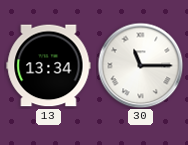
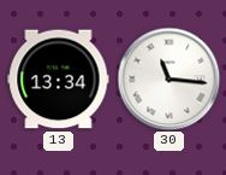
30: 11:15 -> 11:16
